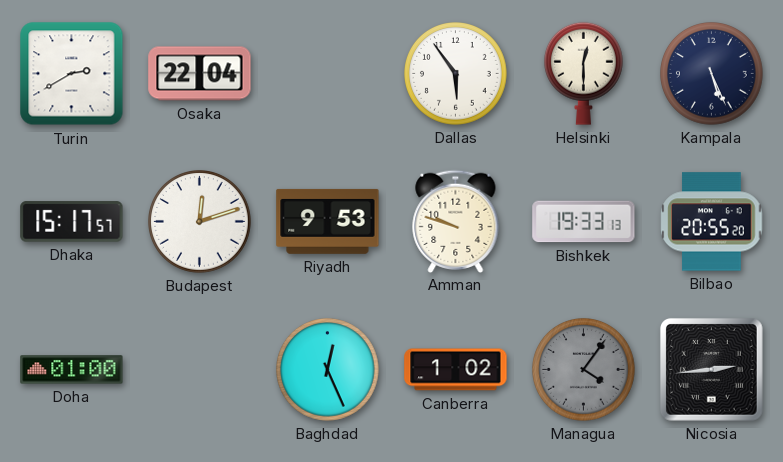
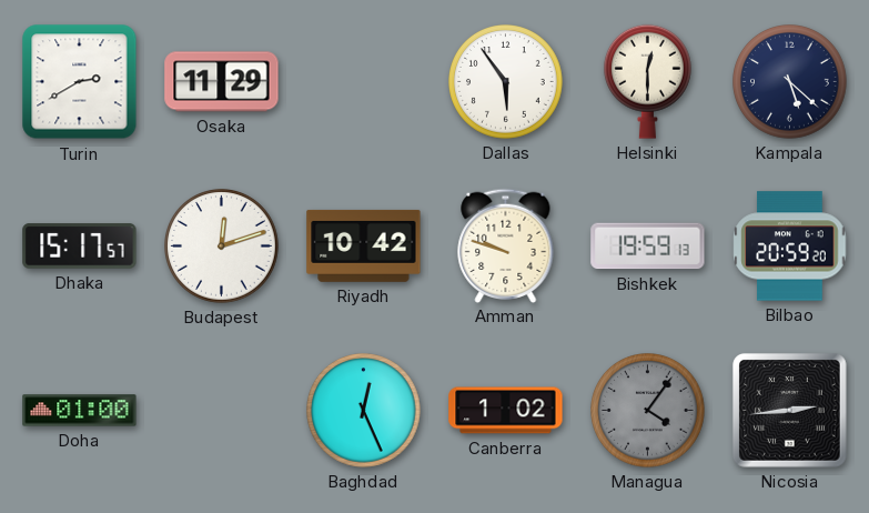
Osaka: 22:04 -> 11:29
Kampala: 5:26 -> 5:22
Riyadh: 9:53 -> 10:42
Bishkek: 19:33 -> 19:59
Bilbao: 20:55 -> 20:59
